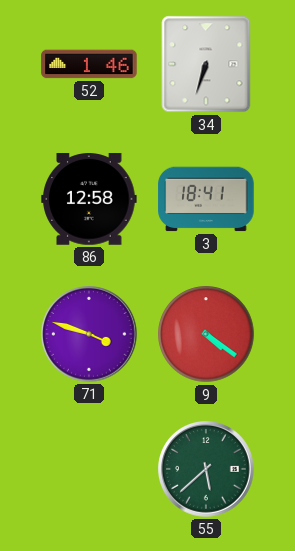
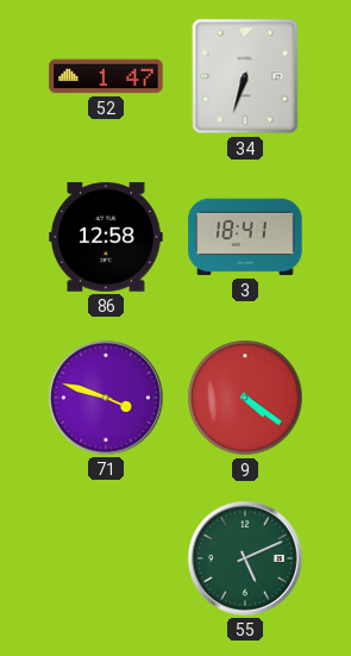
52: 1:46 -> 1:47
55: 5:38 -> 5:11
